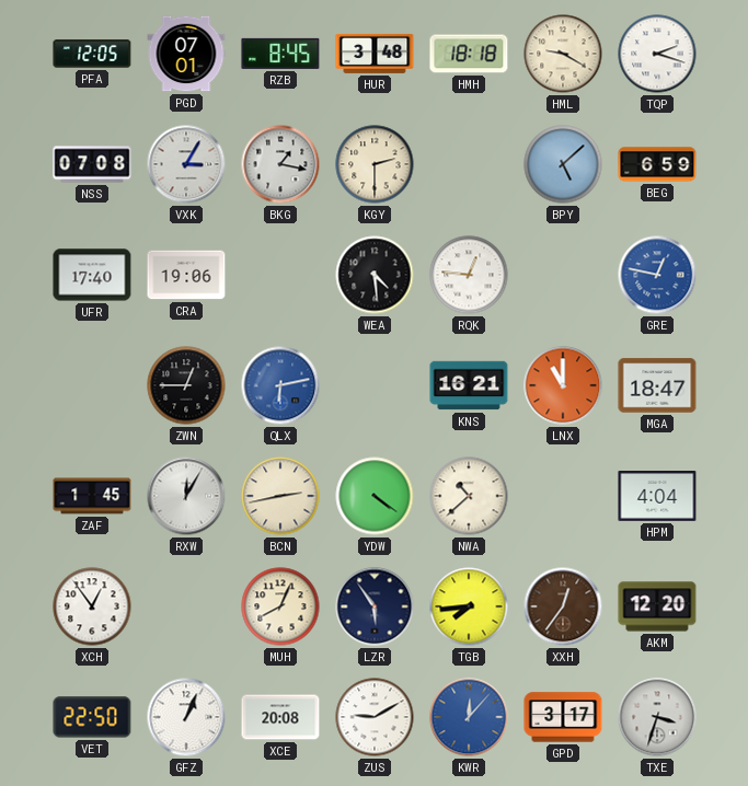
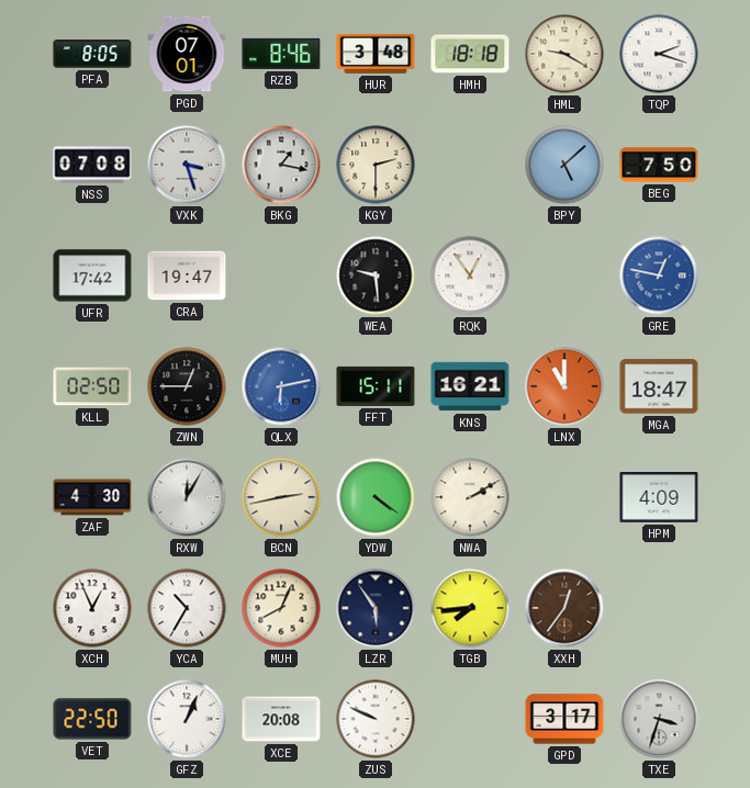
PFA: 12:05 -> 8:05
RZB: 8:45 -> 8:46
VXK: 3:05 -> 3:27
BEG: 6:59 -> 7:50
UFR: 17:40 -> 17:42
CRA: 19:06 -> 19:47
WEA: 4:29 -> 9:29
RQK: 12:46 -> 12:54
KLL: none -> 02:50
FFT: none -> 15:11
ZAF: 1:45 -> 4:30
NWA: 10:38 -> 2:10
HPM: 4:04 -> 4:09
XCH: 12:54 -> 12:56
YCA: none -> 10:35
AKM: 12:20 -> none
ZUS: 9:10 -> 9:49
KWR: 12:07 -> none
